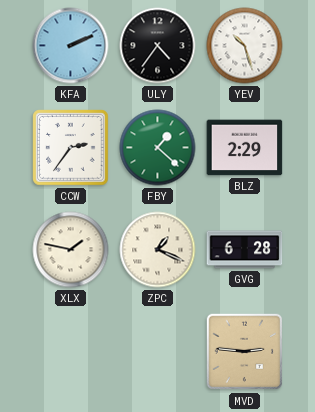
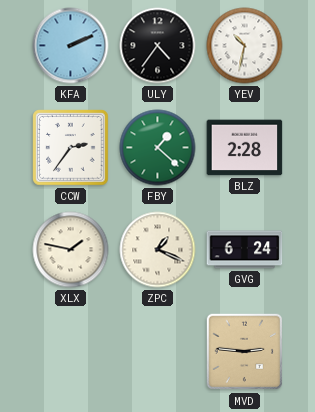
YEV: 10:27 -> 10:32
BLZ: 2:29 -> 2:28
GVG: 6:28 -> 6:24
